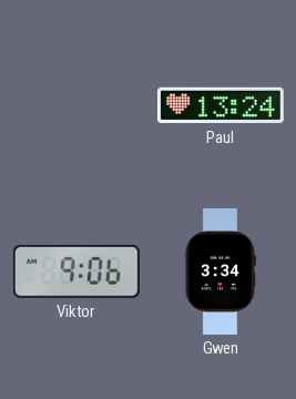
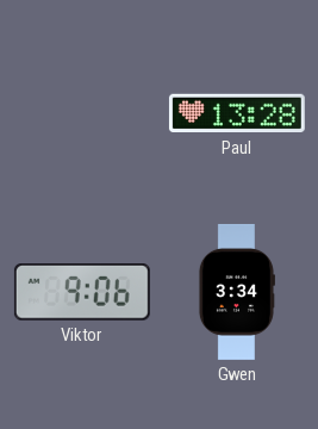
Paul: 13:24 -> 13:28
